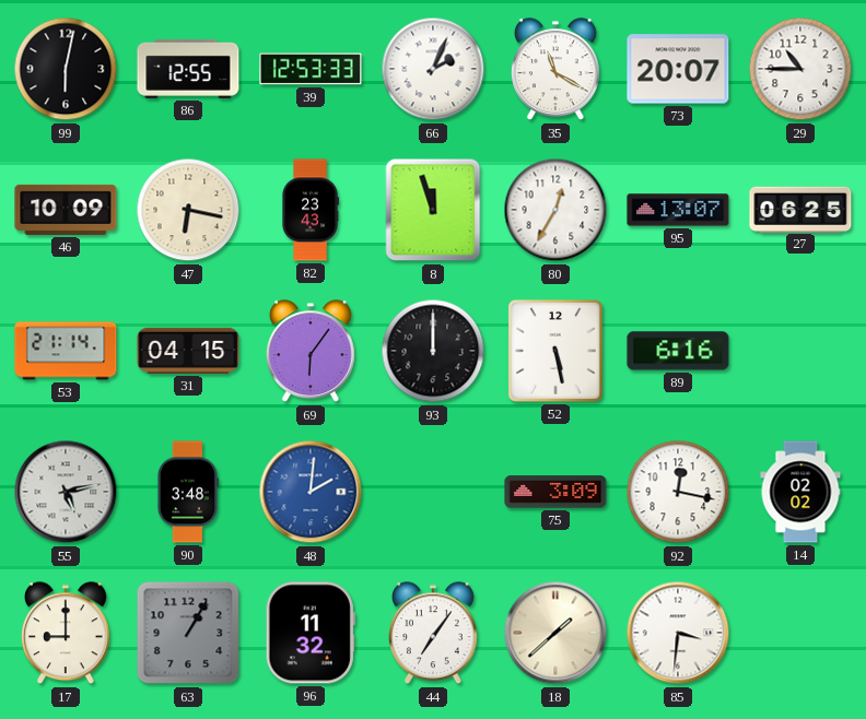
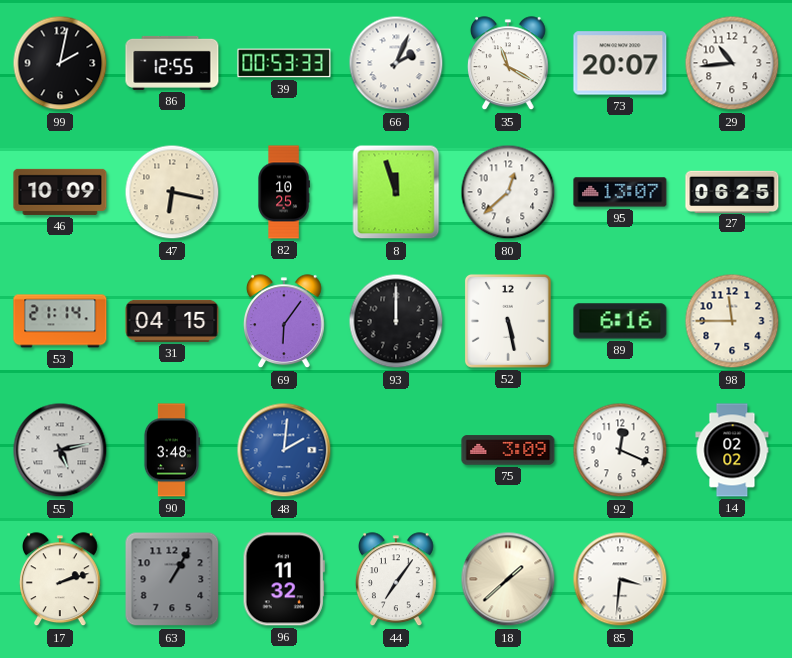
99: 6:02 -> 2:02
39: 12:53 -> 00:53
29: 10:45 -> 10:44
82: 23:43 -> 10:25
80: 12:35 -> 12:38
98: none -> 11:45
92: 12:17 -> 12:19
17: 9:00 -> 2:12
